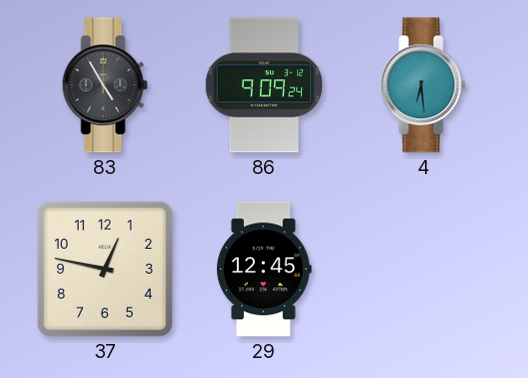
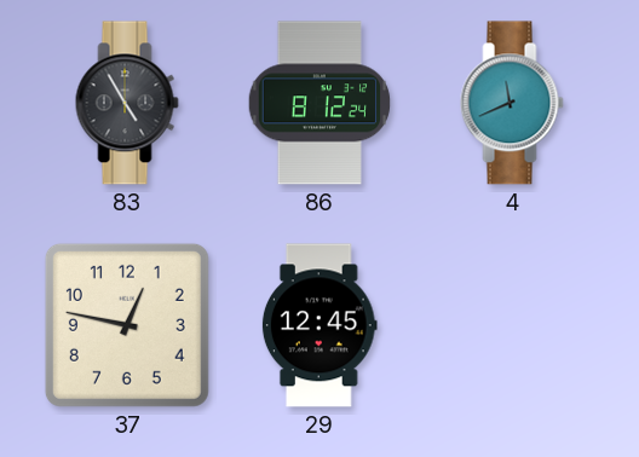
86: 9:09 -> 8:12
4: 6:29 -> 11:41
